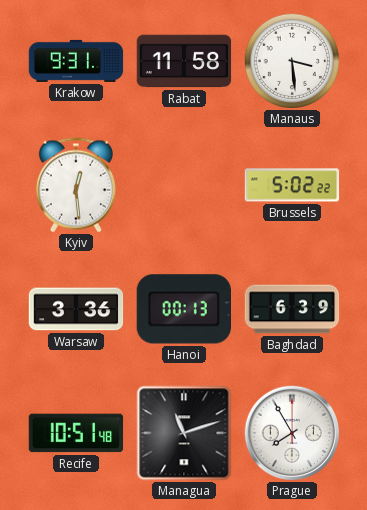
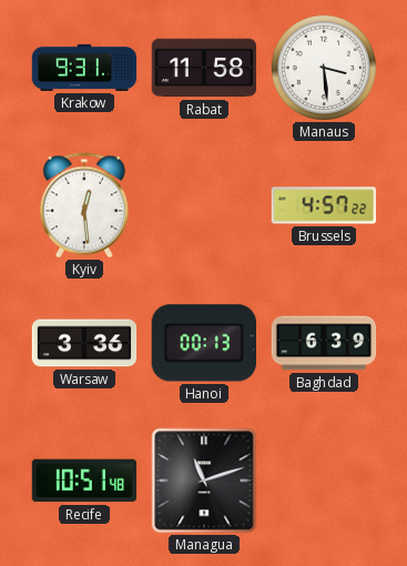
Brussels: 5:02 -> 4:57
Prague: 7:55 -> none
